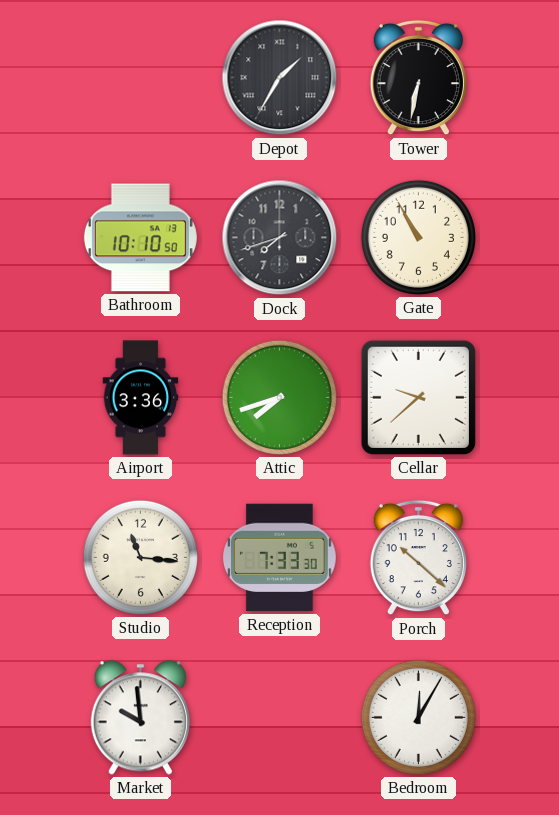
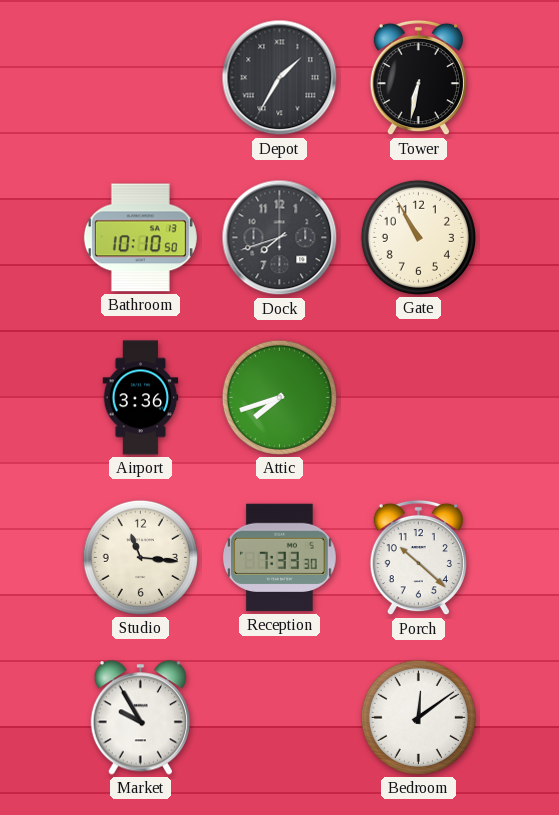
Cellar: 9:38 -> none
Market: 9:59 -> 9:55
Bedroom: 12:05 -> 12:09
